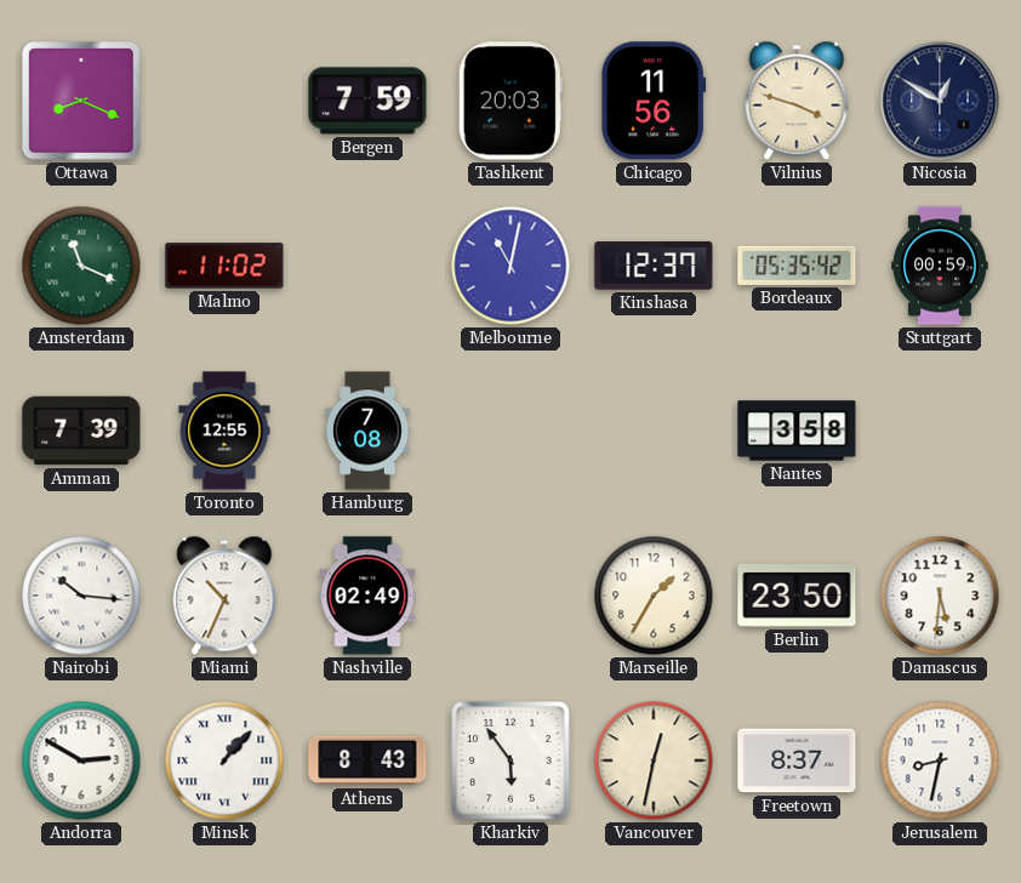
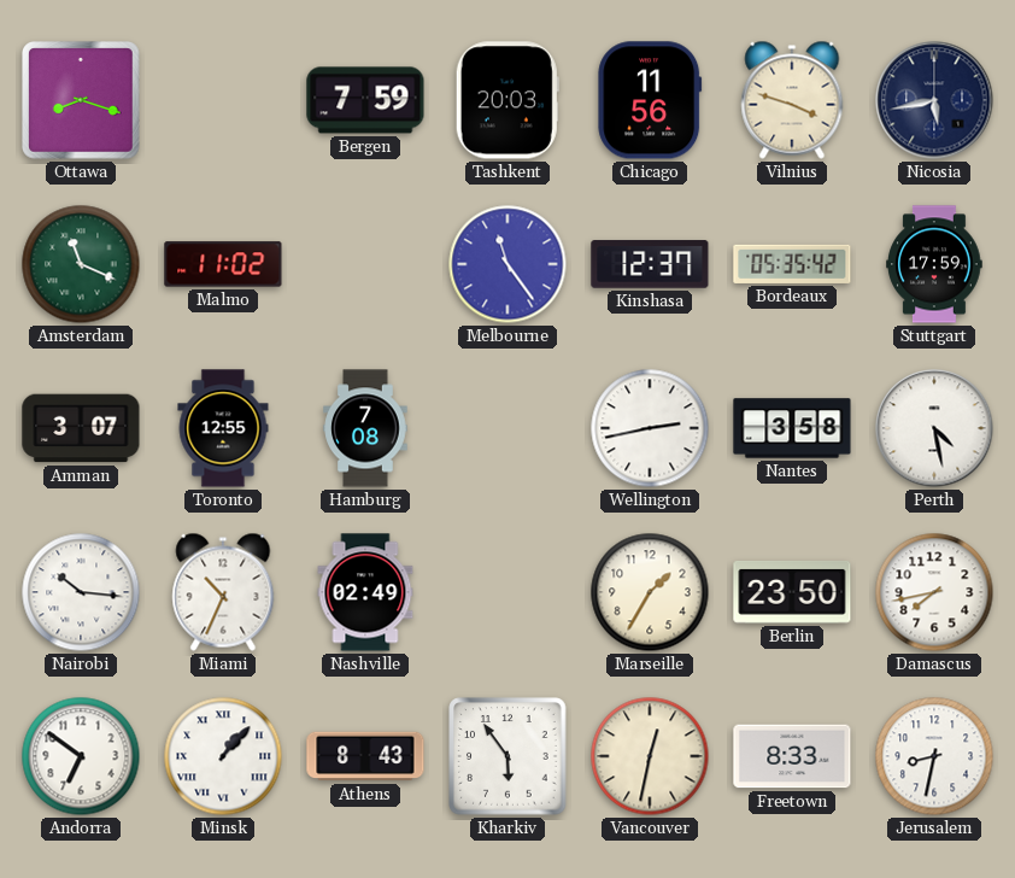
Ottawa: 8:19 -> 8:18
Nicosia: 12:50 -> 5:43
Melbourne: 11:02 -> 11:24
Stuttgart: 00:59 -> 17:59
Amman: 7:39 -> 3:07
Wellington: none -> 2:43
Perth: none -> 4:28
Damascus: 5:31 -> 7:43
Andorra: 2:50 -> 6:51
Freetown: 8:37 -> 8:33
